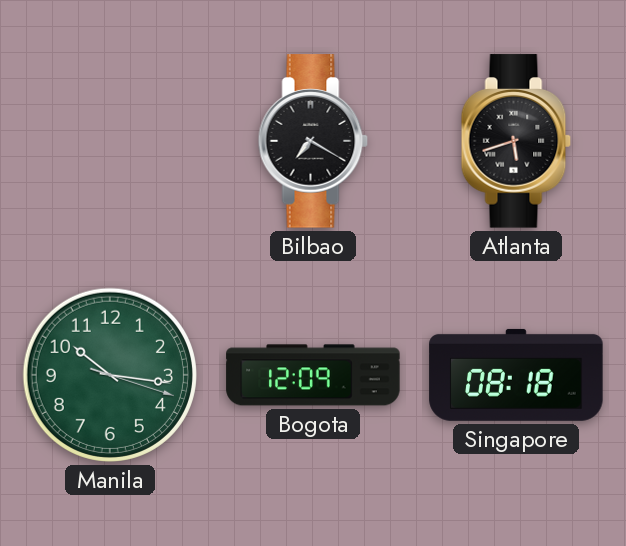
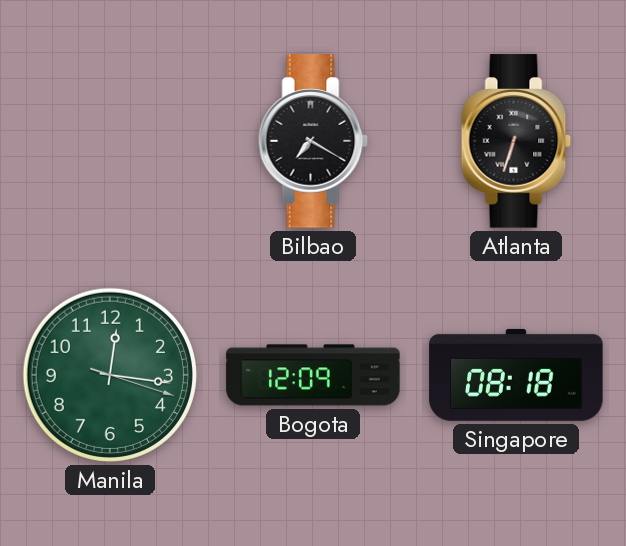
Atlanta: 5:42 -> 6:33
Manila: 10:16 -> 12:16
